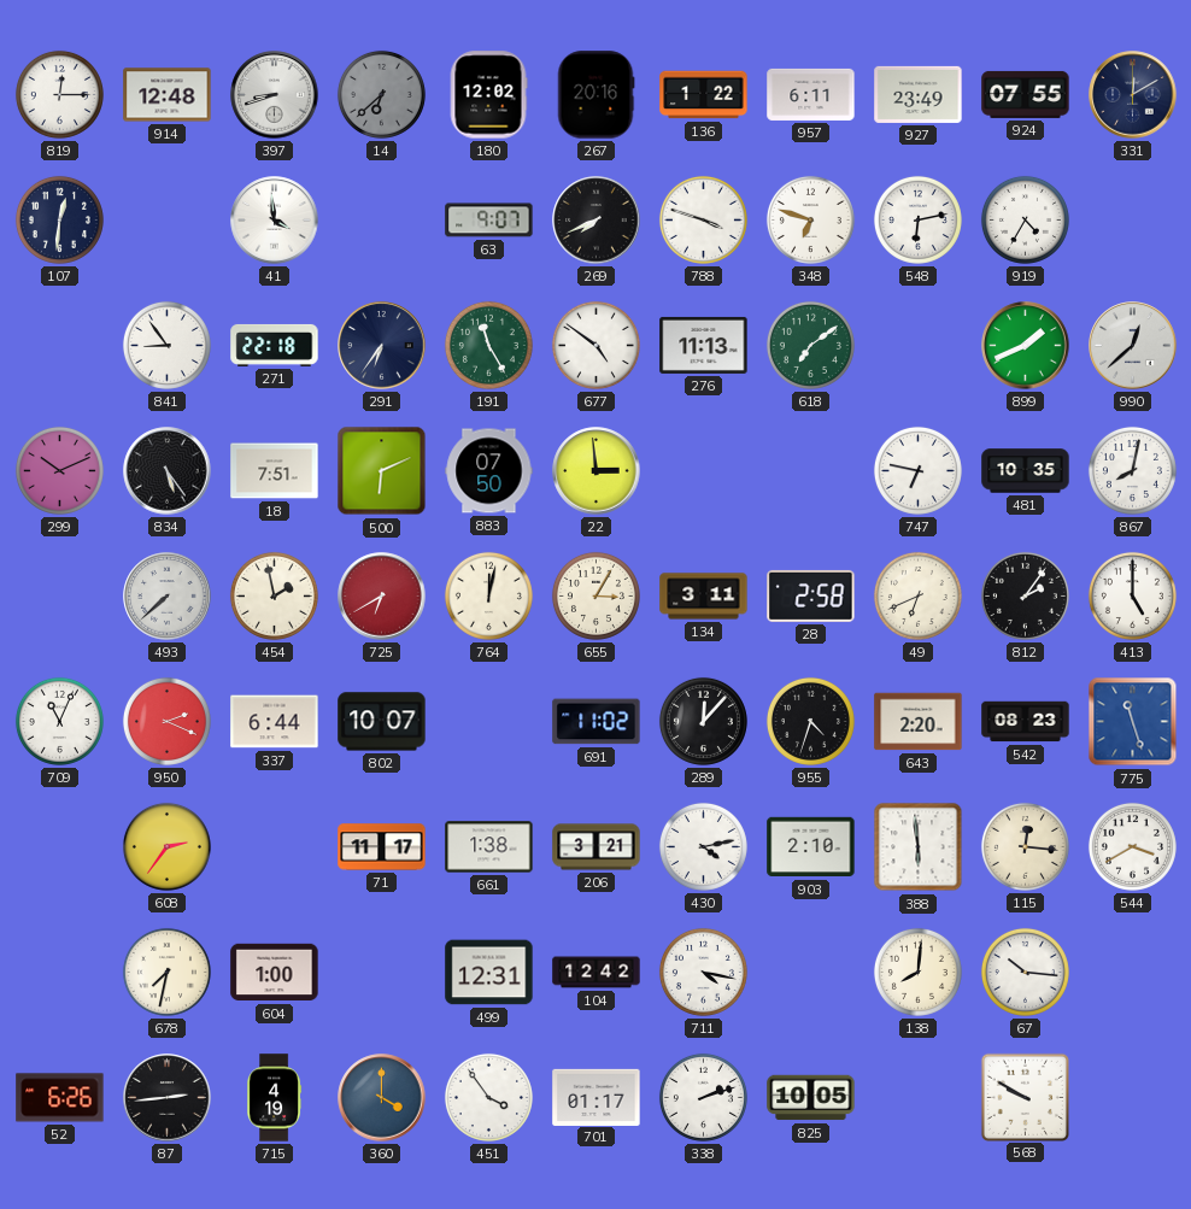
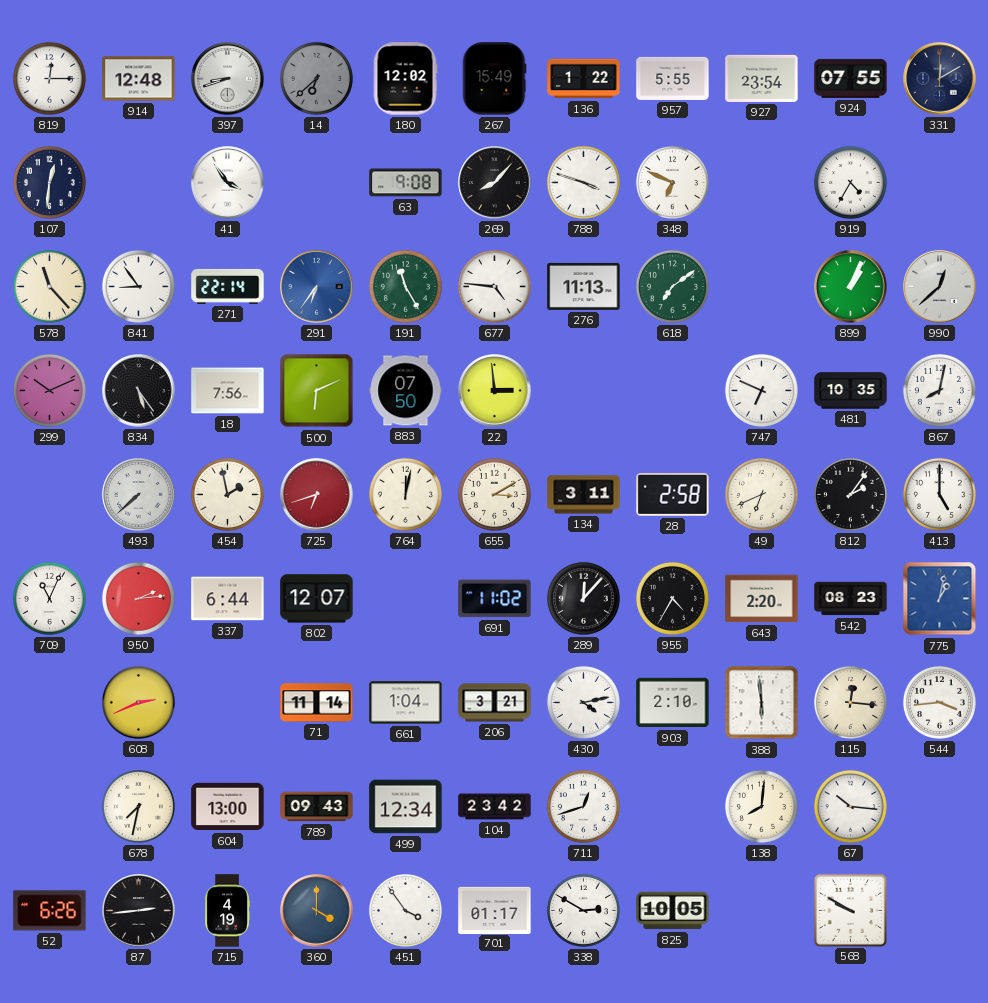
267: 20:16 -> 15:49
957: 6:11 -> 5:55
927: 23:49 -> 23:54
41: 3:59 -> 3:54
63: 9:07 -> 9:08
269: 7:41 -> 8:07
348: 6:48 -> 6:49
548: 6:13 -> none
578: none -> 11:23
271: 22:18 -> 22:14
291 dial: navy -> blue
677: 4:51 -> 4:46
899: 1:41 -> 1:04
18: 7:51 -> 7:56
747: 6:47 -> 6:49
725: 6:40 -> 6:42
655: 3:05 -> 3:10
950: 2:19 -> 2:14
802: 10:07 -> 12:07
955: 4:33 -> 4:35
775: 11:27 -> 1:02
608: 2:36 -> 2:41
71: 11:17 -> 11:14
661: 1:38 -> 1:04
544: 3:40 -> 3:44
604: 1:00 -> 13:00
789: none -> 09:43
499: 12:31 -> 12:34
104: 12:42 -> 23:42
711: 4:17 -> 12:42
338: 2:12 -> 2:50
